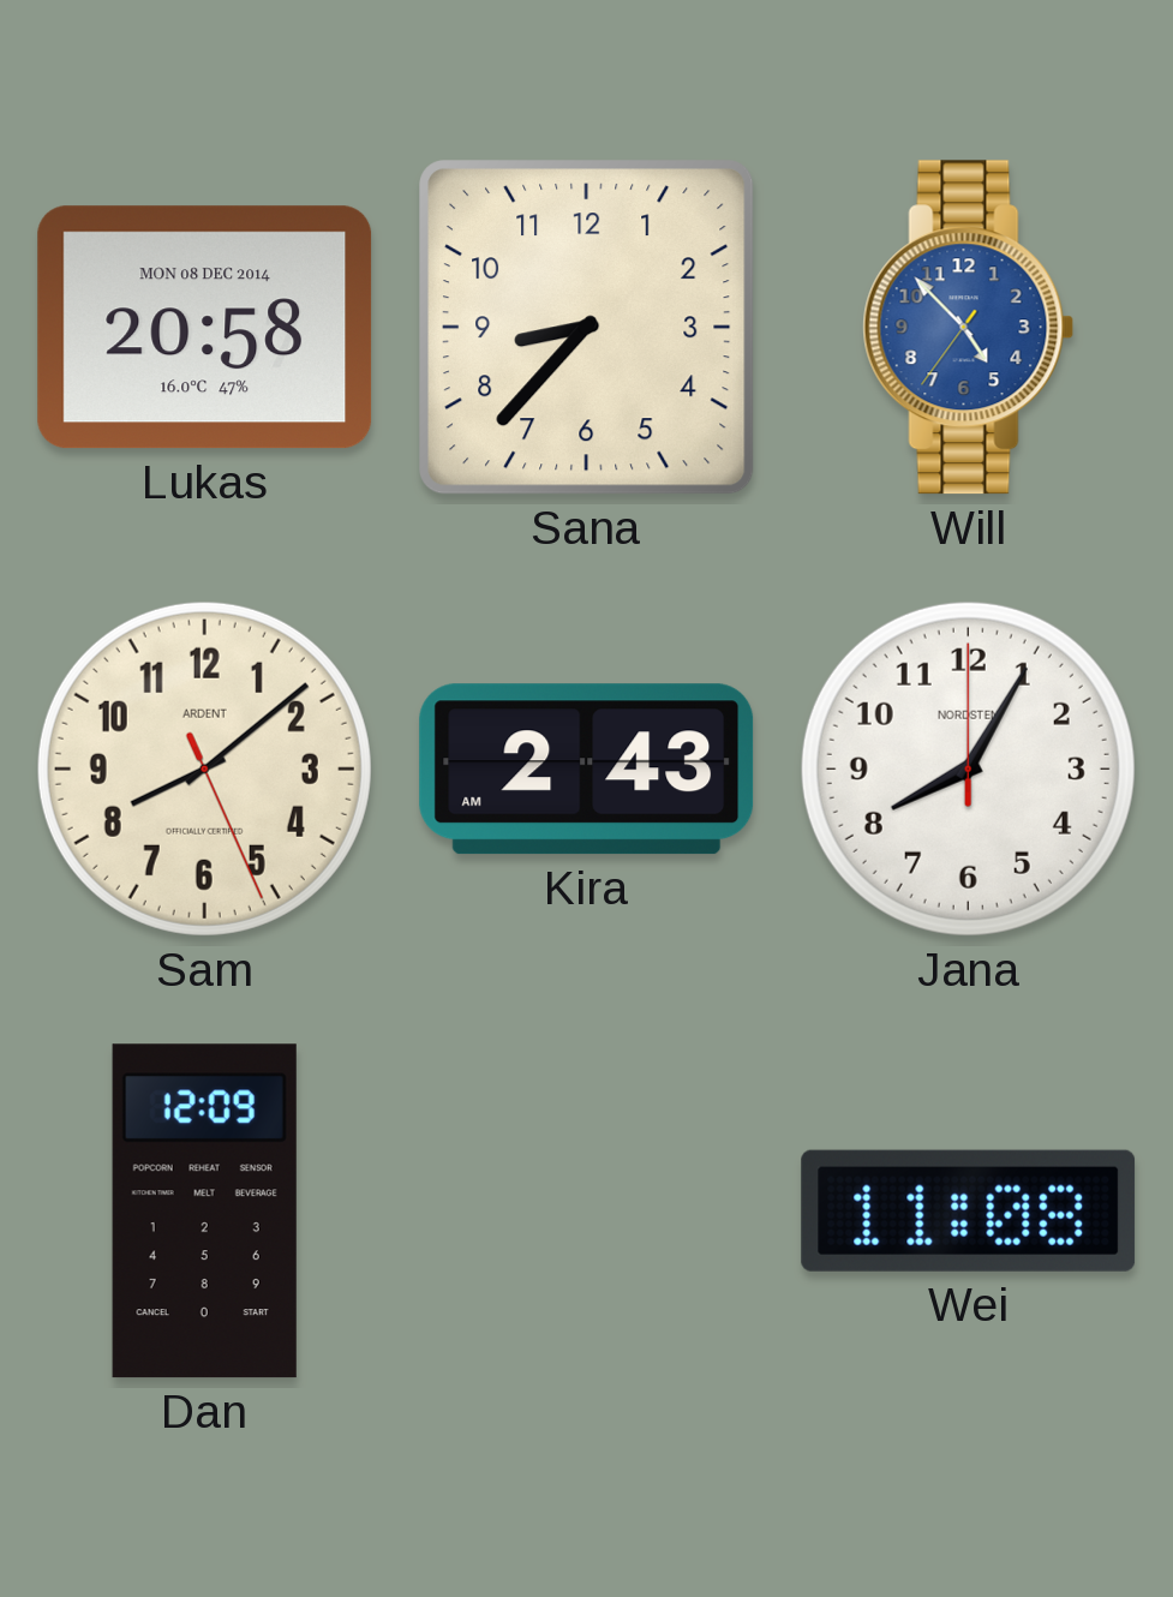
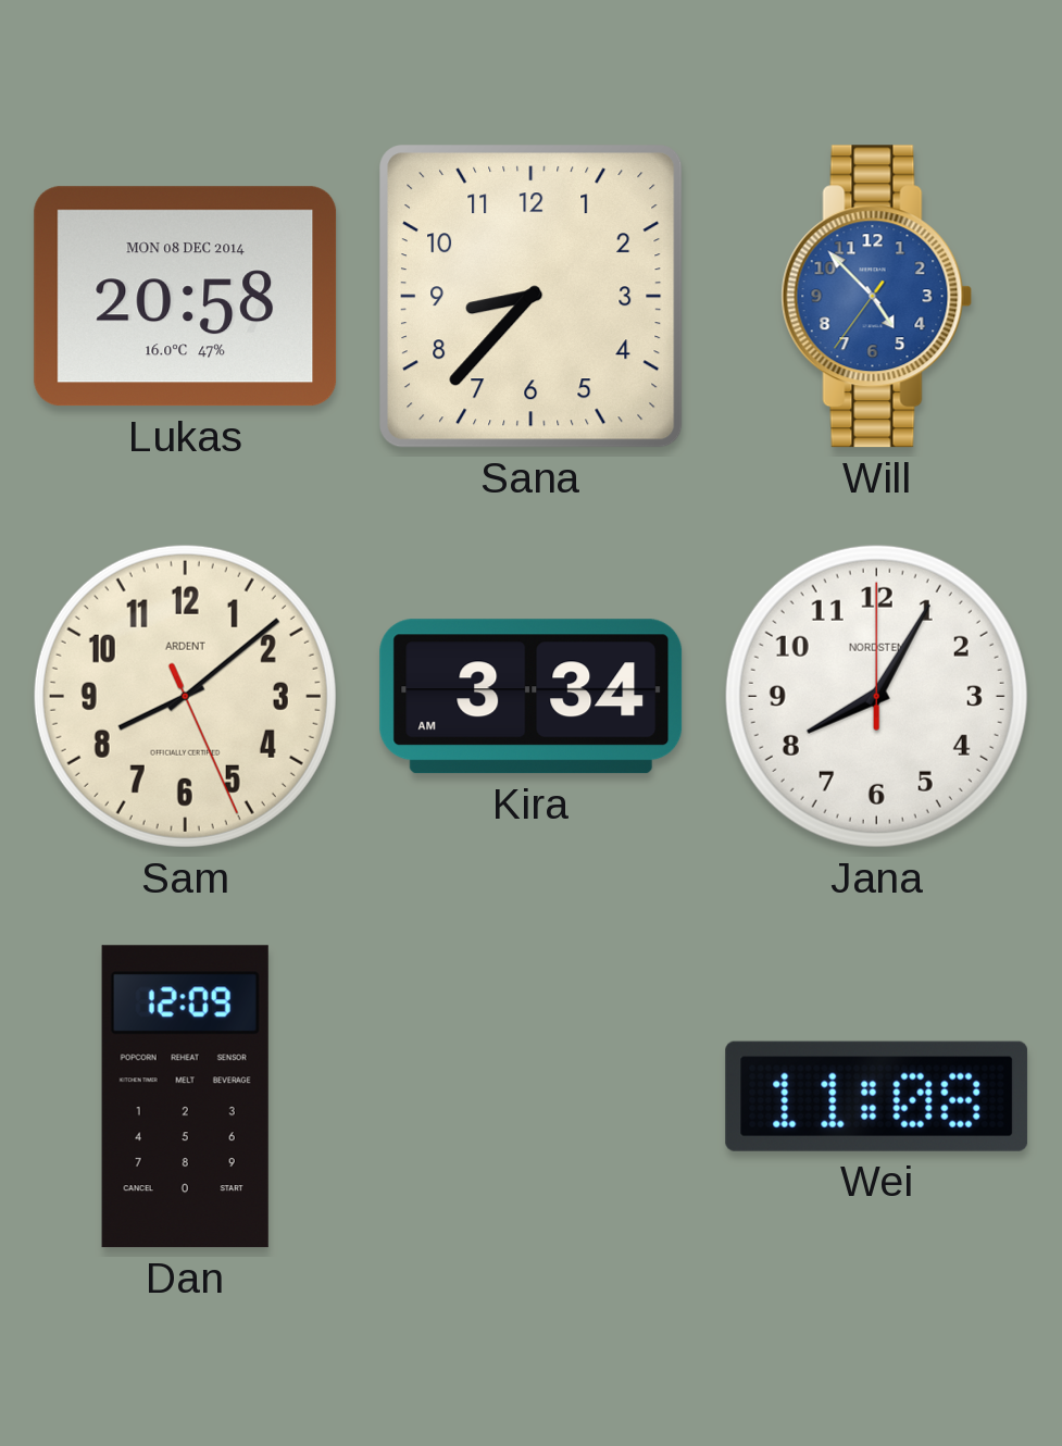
Kira: 2:43 -> 3:34
